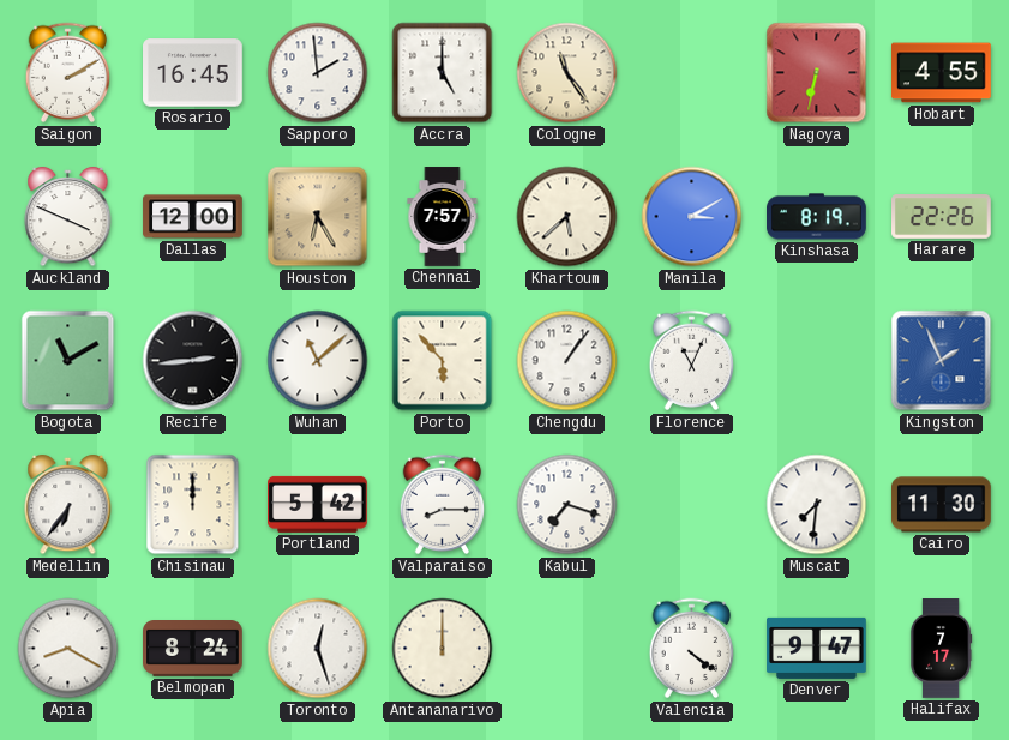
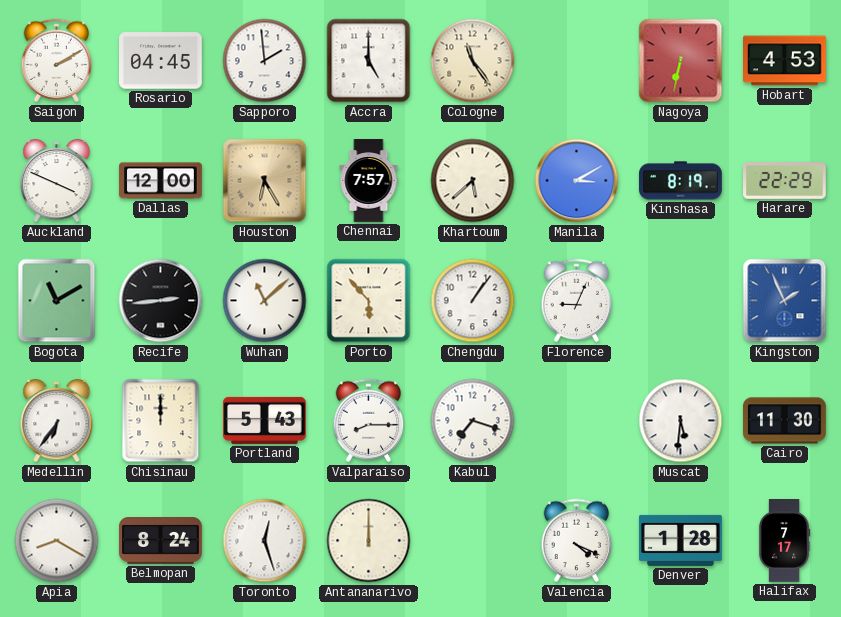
Rosario: 16:45 -> 04:45
Hobart: 4:55 -> 4:53
Harare: 22:26 -> 22:29
Florence: 11:04 -> 9:04
Portland: 5:42 -> 5:43
Muscat: 7:31 -> 5:31
Valencia: 4:21 -> 4:19
Denver: 9:47 -> 1:28
